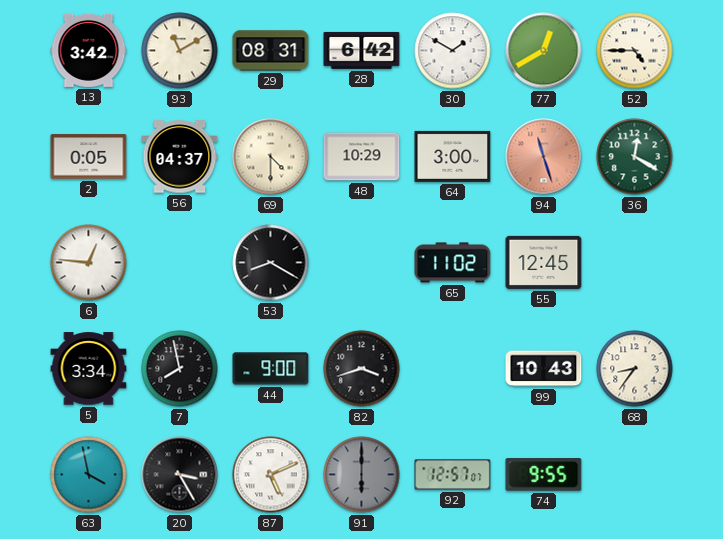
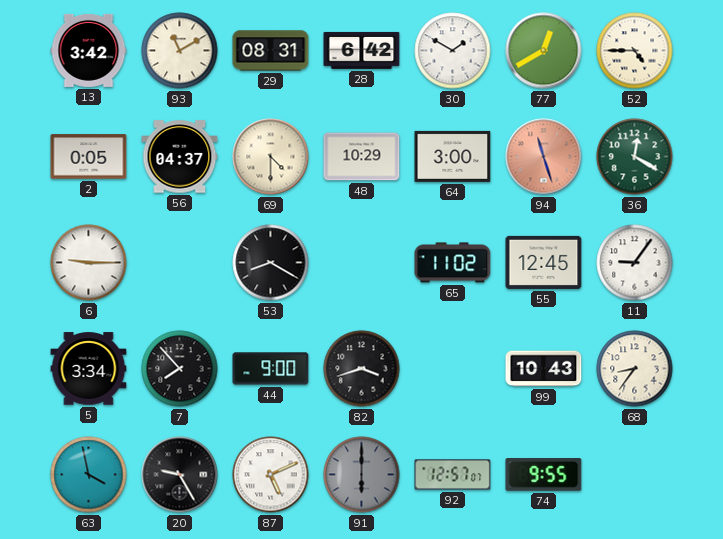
6: 12:46 -> 9:15
11: none -> 9:06
7: 7:58 -> 7:53
20: 3:25 -> 9:25
